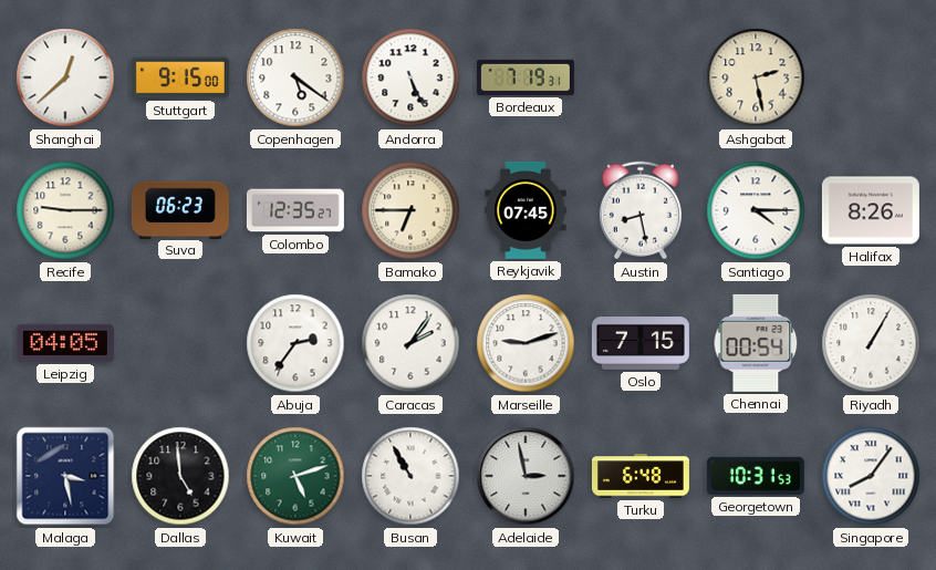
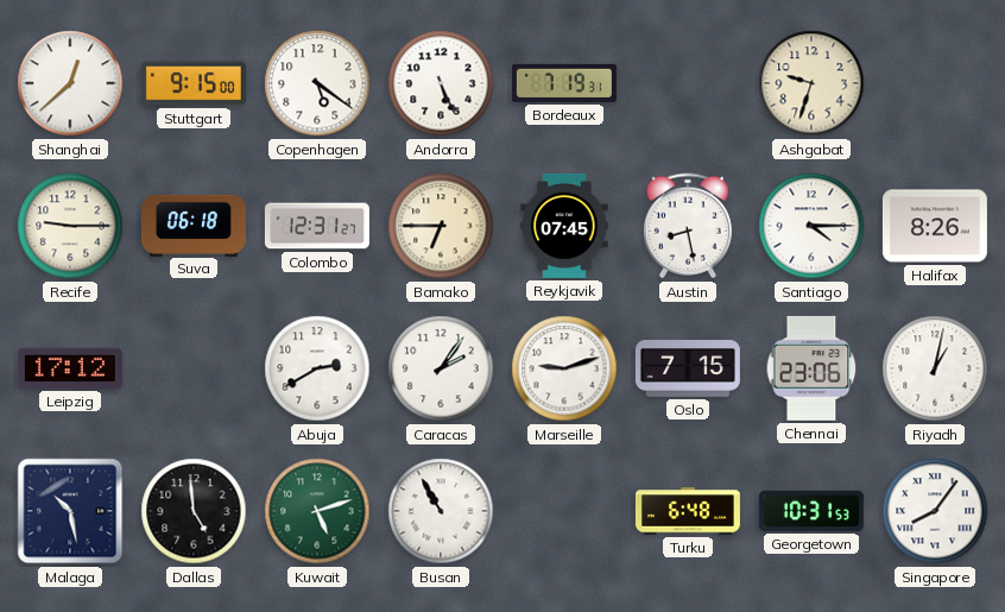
Ashgabat: 2:28 -> 9:33
Suva: 06:23 -> 06:18
Colombo: 12:35 -> 12:31
Leipzig: 04:05 -> 17:12
Abuja: 2:36 -> 2:40
Chennai: 00:54 -> 23:06
Riyadh: 1:05 -> 1:02
Malaga: 3:28 -> 10:28
Adelaide: 2:58 -> none
